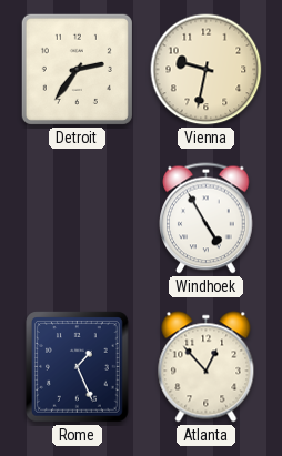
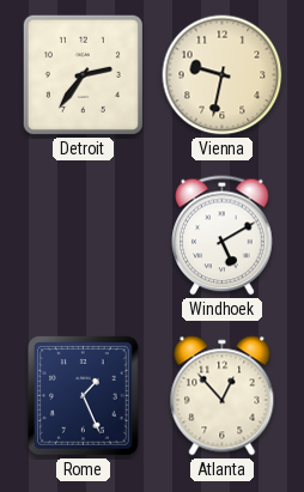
Windhoek: 4:55 -> 5:10
